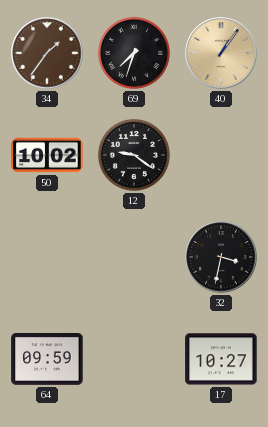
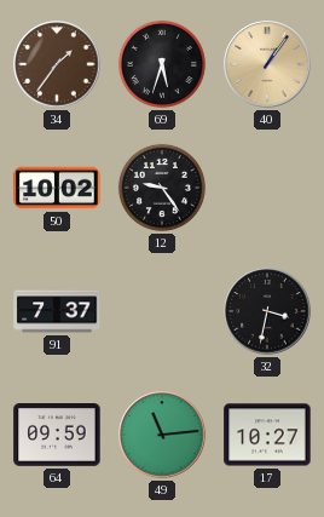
69: 7:33 -> 5:33
12: 9:21 -> 9:24
91: none -> 7:37
49: none -> 11:14
